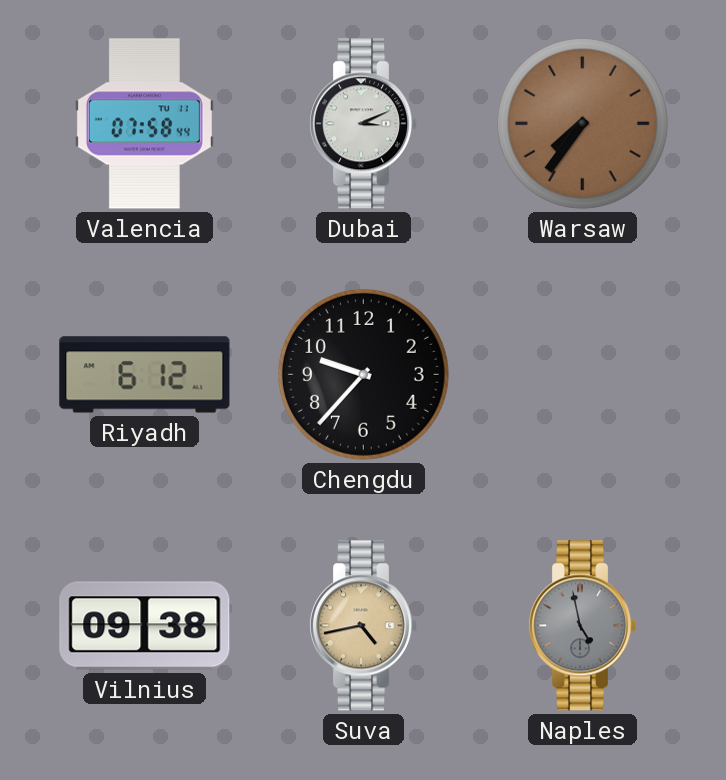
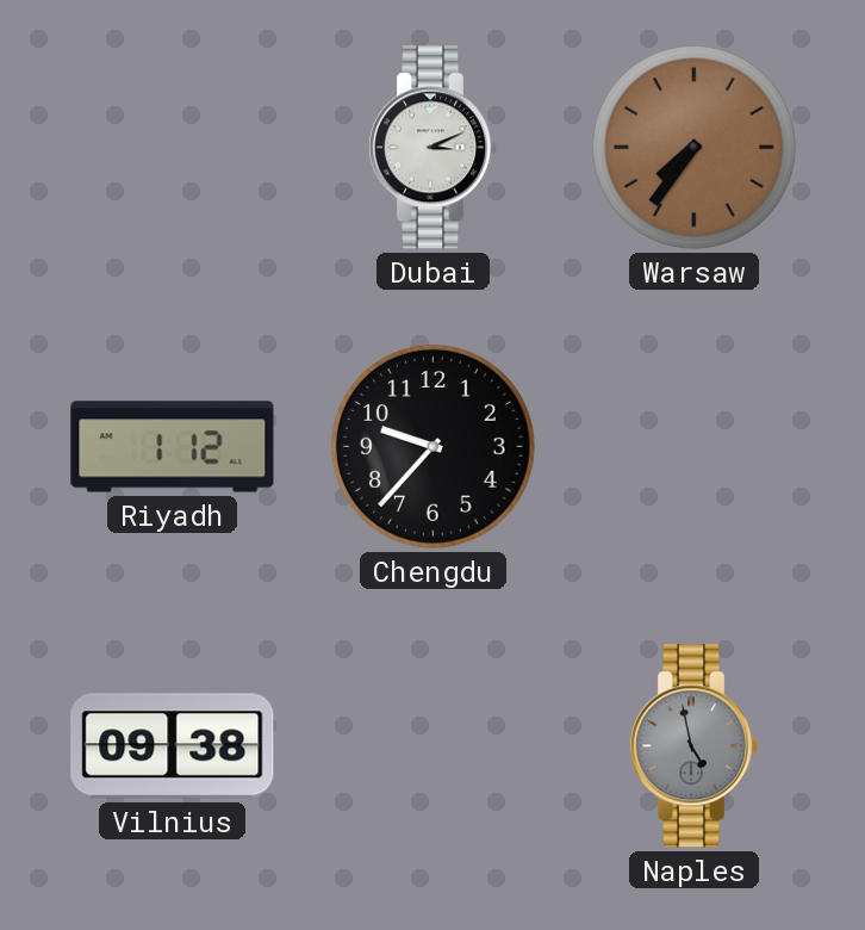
Valencia: 07:58 -> none
Riyadh: 6:12 -> 1:12
Suva: 4:43 -> none
